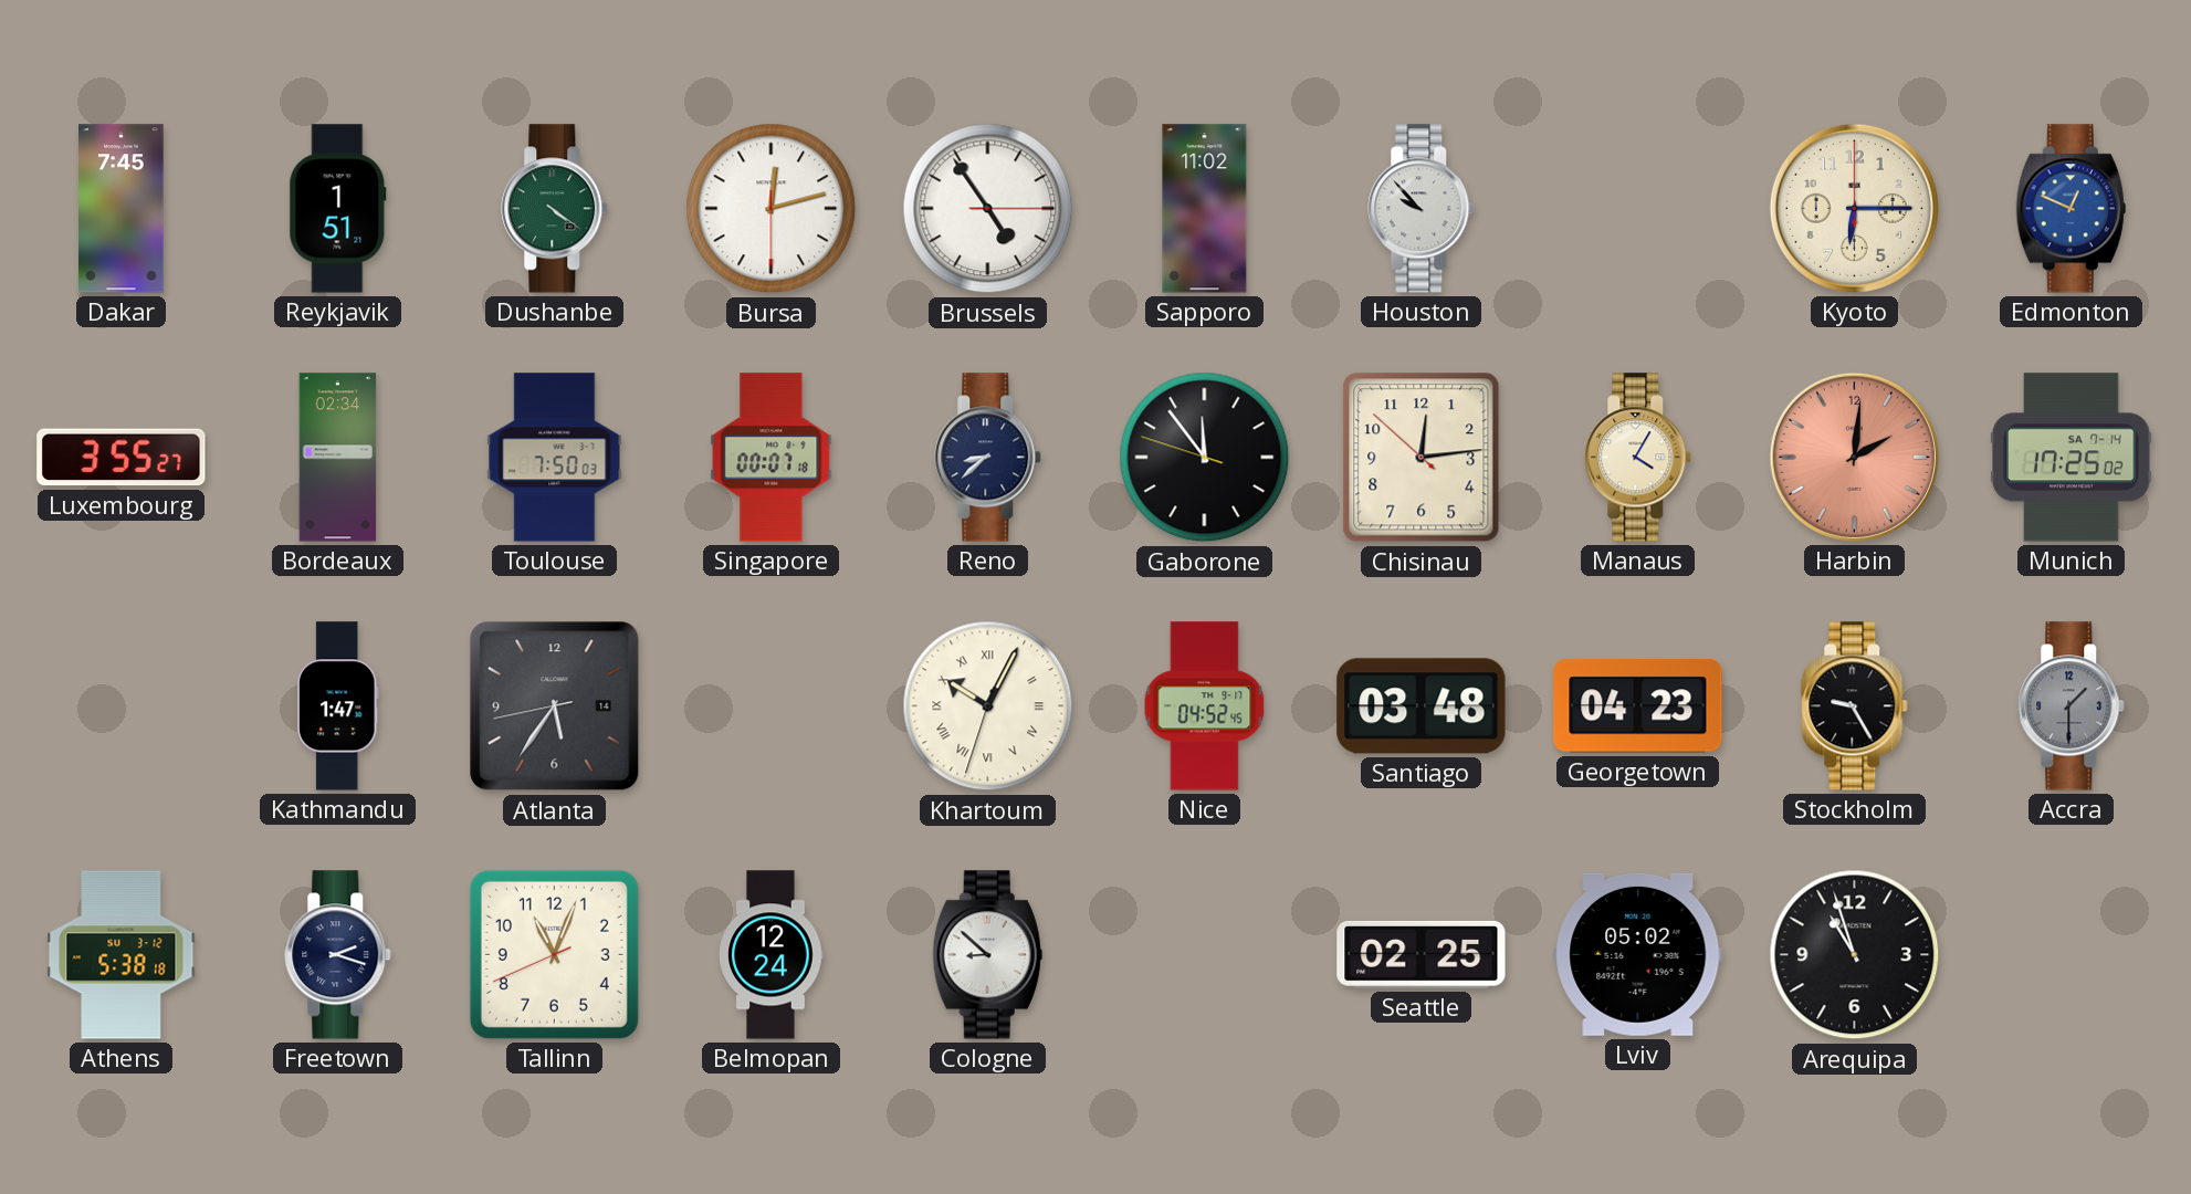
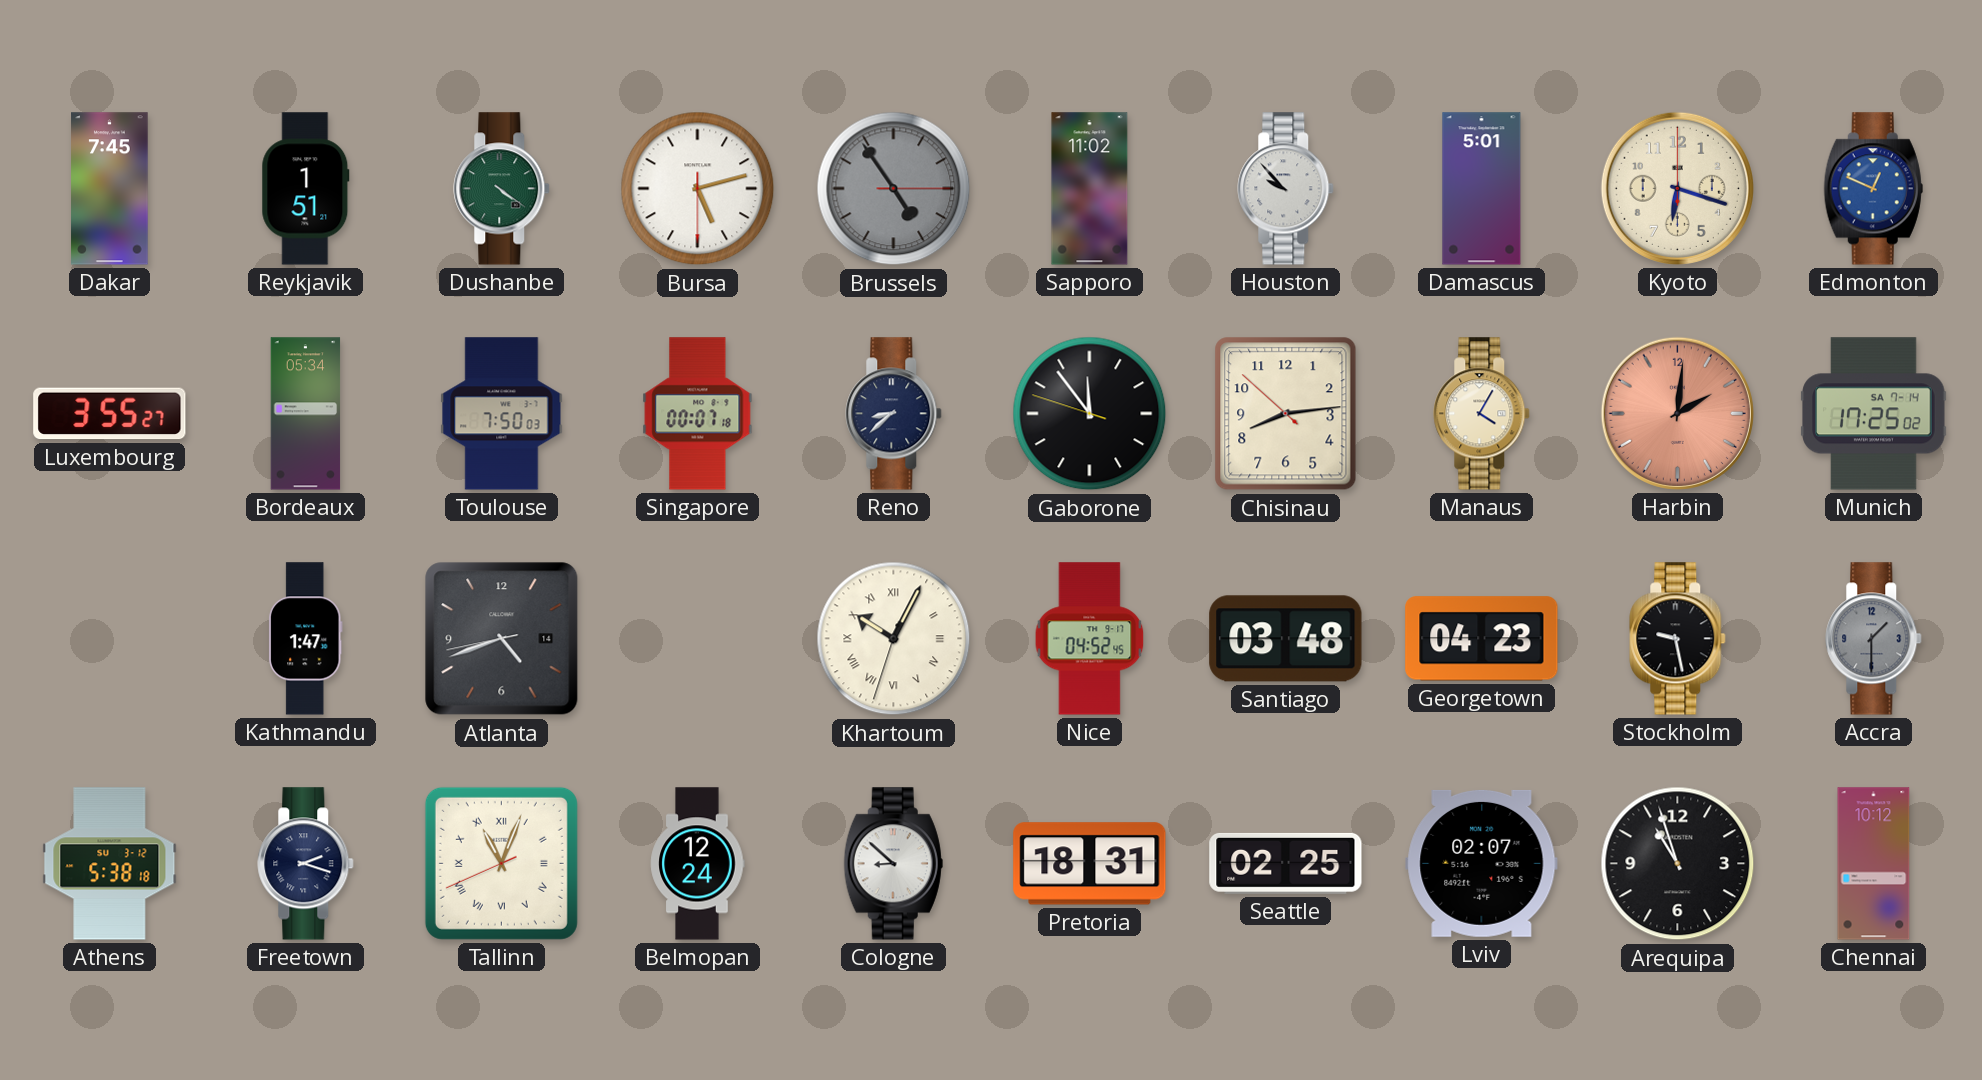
Bursa: 12:12 -> 5:12
Brussels dial: white -> grey
Damascus: none -> 5:01
Kyoto: 6:15 -> 6:18
Bordeaux: 02:34 -> 05:34
Chisinau: 12:13 -> 8:13
Atlanta: 5:35 -> 4:41
Stockholm: 9:25 -> 9:28
Tallinn numerals: Arabic -> Roman
Pretoria: none -> 18:31
Lviv: 05:02 -> 02:07
Chennai: none -> 10:12
